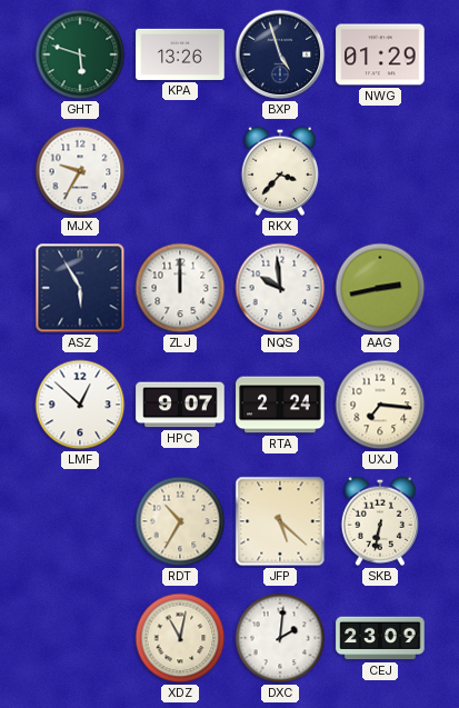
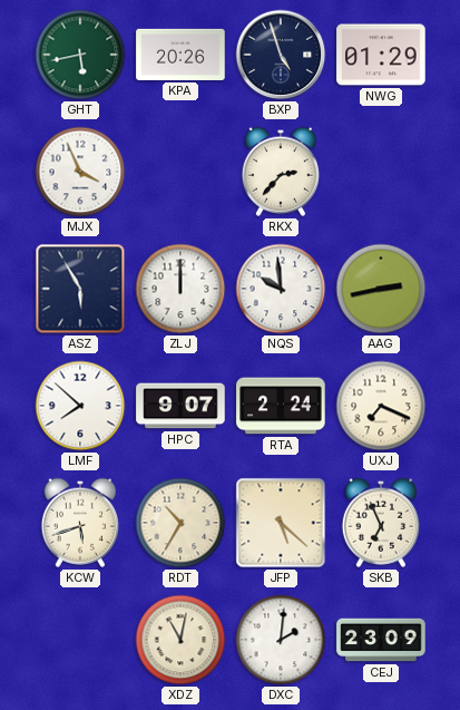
GHT: 5:48 -> 5:43
KPA: 13:26 -> 20:26
MJX: 9:35 -> 3:56
RKX: 3:37 -> 2:37
LMF: 12:52 -> 7:52
UXJ: 7:16 -> 7:19
KCW: none -> 5:42
SKB: 6:32 -> 6:56
